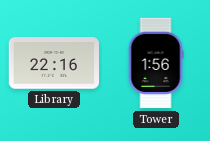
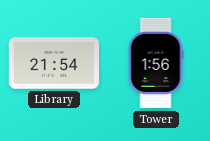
Library: 22:16 -> 21:54
